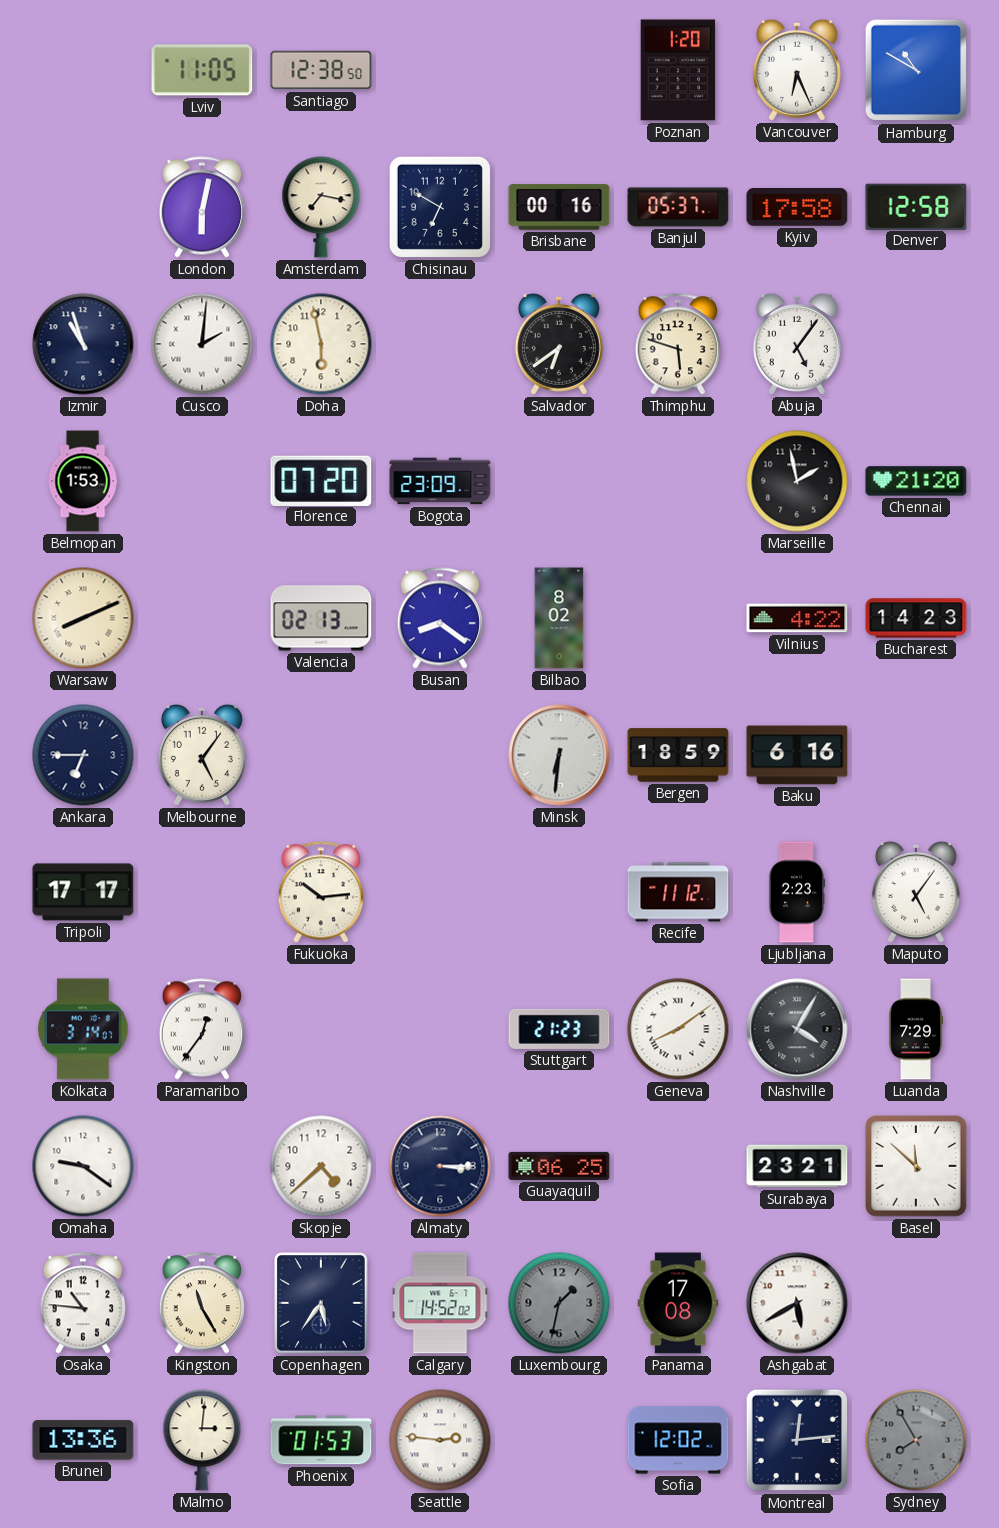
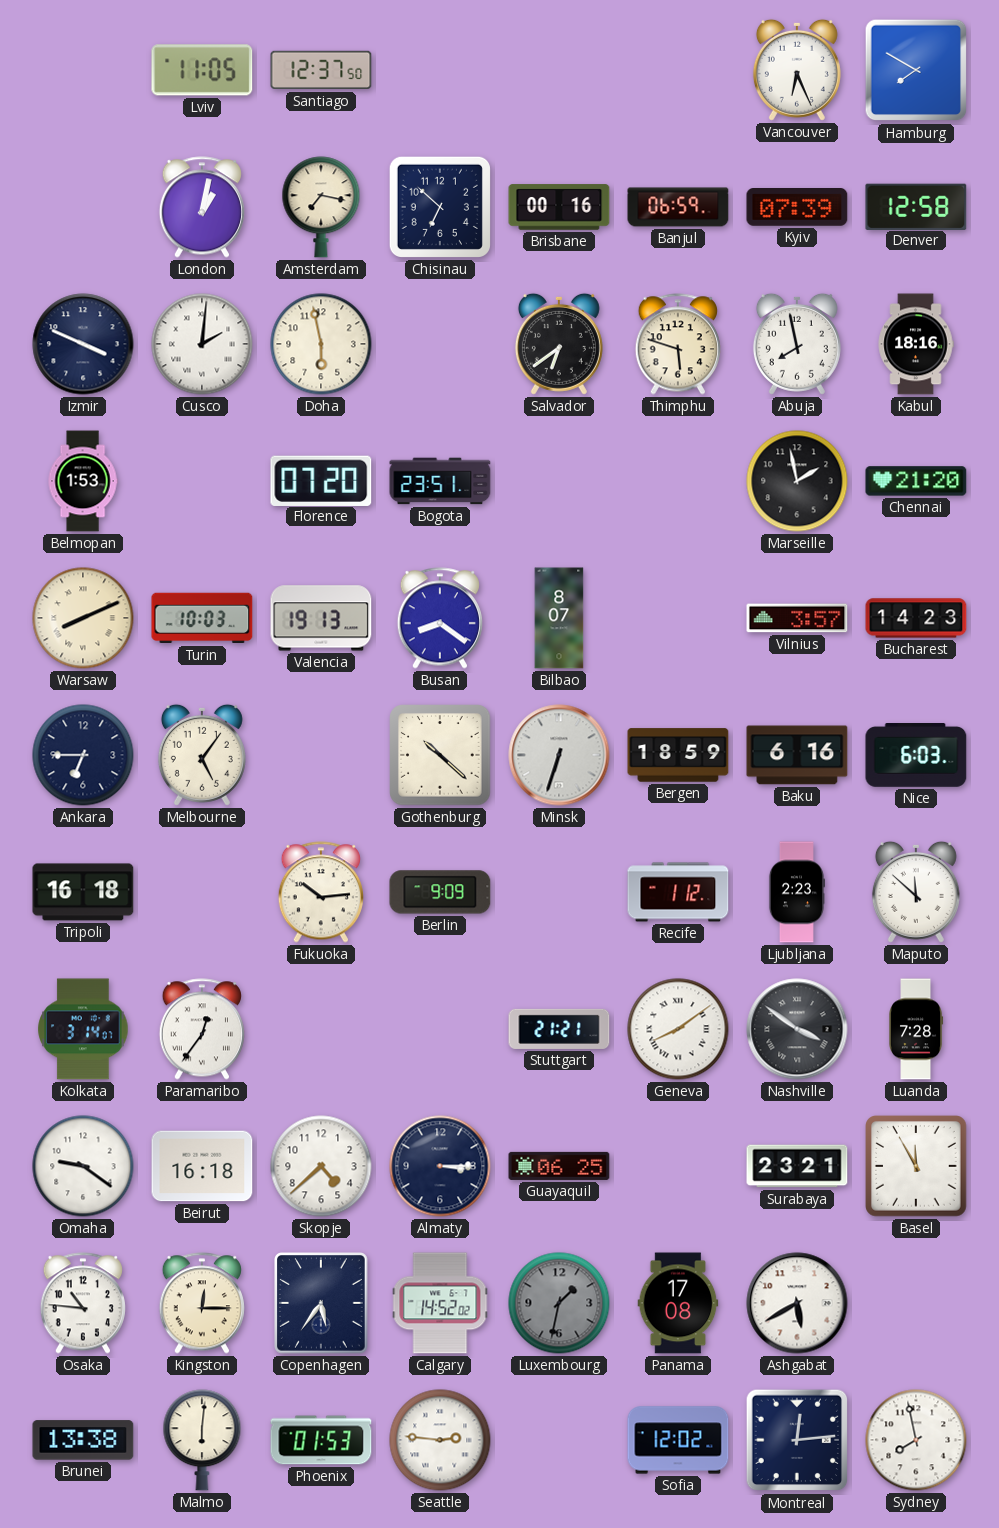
Santiago: 12:38 -> 12:37
Poznan: 1:20 -> none
Hamburg: 10:50 -> 7:50
London: 6:02 -> 1:02
Chisinau: 6:50 -> 6:52
Banjul: 05:37 -> 06:59
Kyiv: 17:58 -> 07:39
Izmir: 10:57 -> 3:49
Abuja: 5:06 -> 7:58
Kabul: none -> 18:16
Bogota: 23:09 -> 23:51
Turin: none -> 10:03
Valencia: 02:13 -> 19:13
Bilbao: 8:02 -> 8:07
Vilnius: 4:22 -> 3:57
Gothenburg: none -> 10:22
Minsk: 6:31 -> 6:33
Nice: none -> 6:03
Tripoli: 17:17 -> 16:18
Berlin: none -> 9:09
Recife: 11:12 -> 1:12
Maputo: 5:06 -> 11:52
Stuttgart: 21:23 -> 21:21
Nashville: 4:05 -> 3:51
Luanda: 7:29 -> 7:28
Beirut: none -> 16:18
Basel: 11:52 -> 11:55
Kingston: 11:25 -> 12:15
Brunei: 13:36 -> 13:38
Malmo: 3:01 -> 6:01
Sydney: 7:55 -> 7:58
Sydney dial: grey -> white
